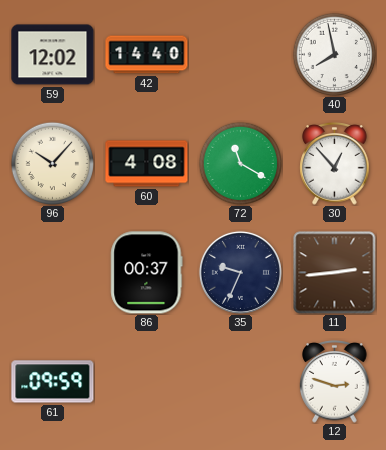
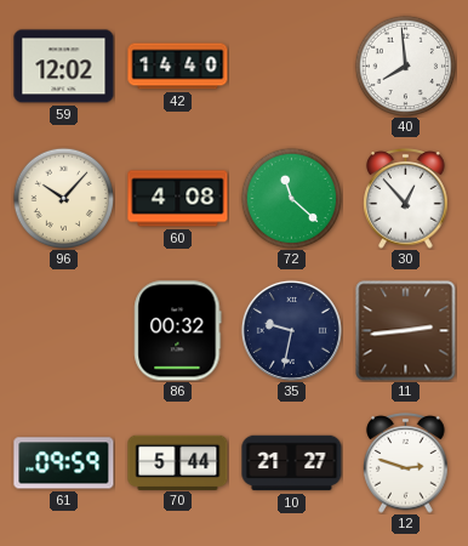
40: 7:58 -> 7:59
72: 11:20 -> 11:22
86: 00:37 -> 00:32
35: 9:34 -> 9:32
70: none -> 5:44
10: none -> 21:27
